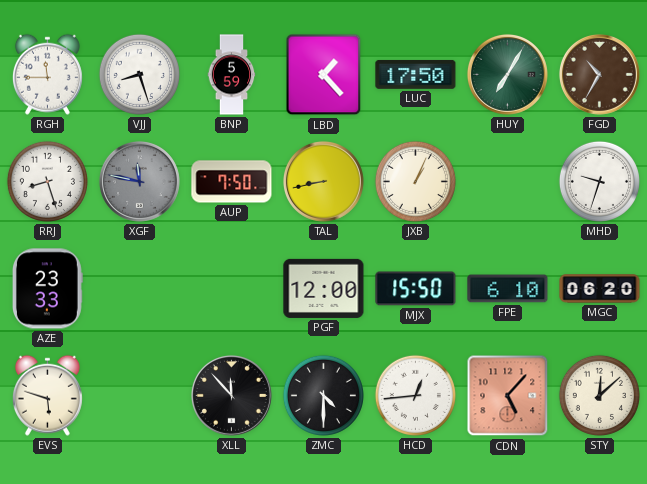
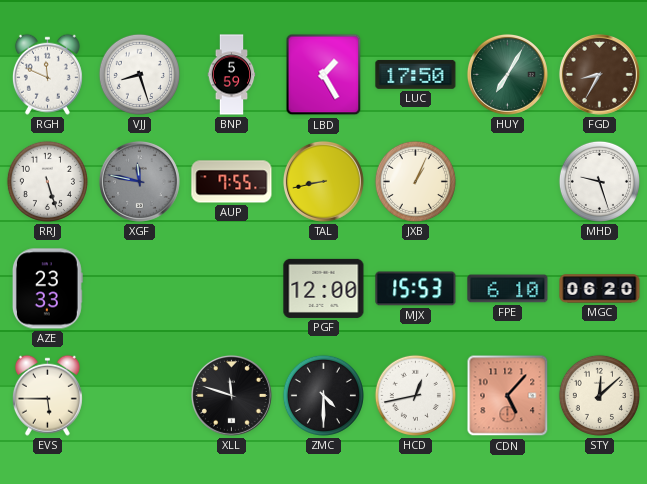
RGH: 11:45 -> 11:49
LBD: 1:23 -> 1:25
FGD: 10:35 -> 8:35
RRJ: 8:27 -> 5:27
AUP: 7:50 -> 7:55
MHD: 9:33 -> 9:27
MJX: 15:50 -> 15:53
EVS: 5:48 -> 5:45
XLL: 11:53 -> 11:48
HCD: 12:44 -> 12:43
